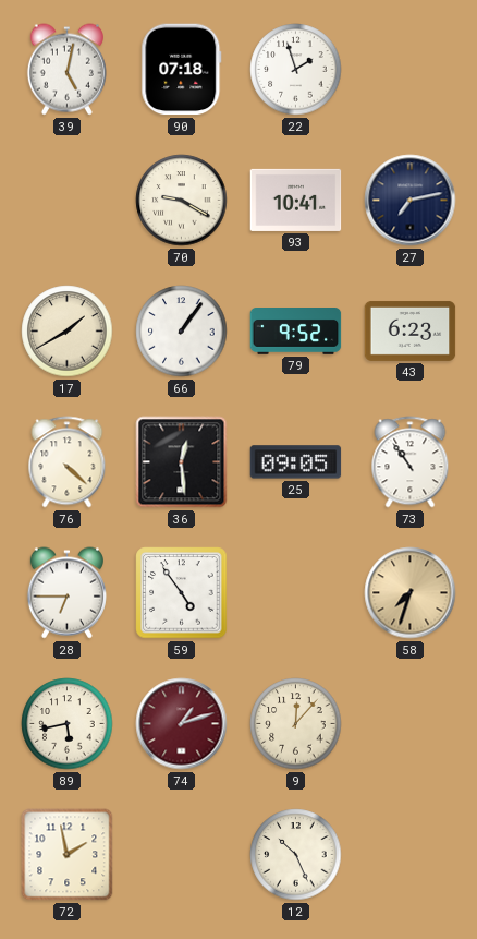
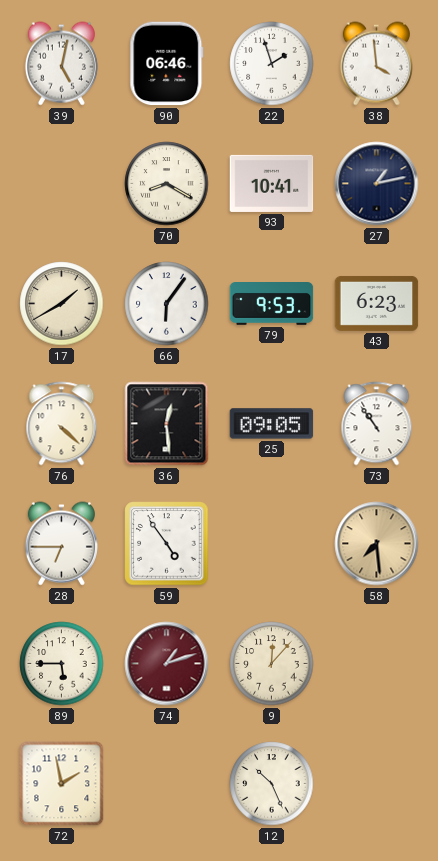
90: 07:18 -> 06:46
38: none -> 3:59
70: 9:20 -> 8:20
27: 7:13 -> 1:13
66: 1:06 -> 6:06
79: 9:52 -> 9:53
58: 7:33 -> 7:29
89: 5:43 -> 5:45
